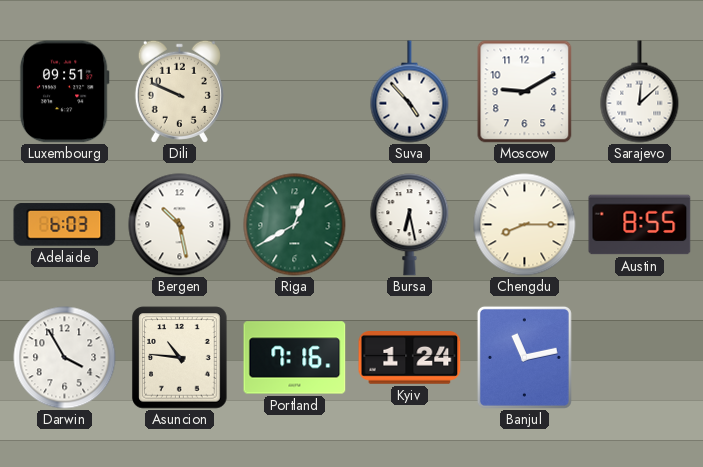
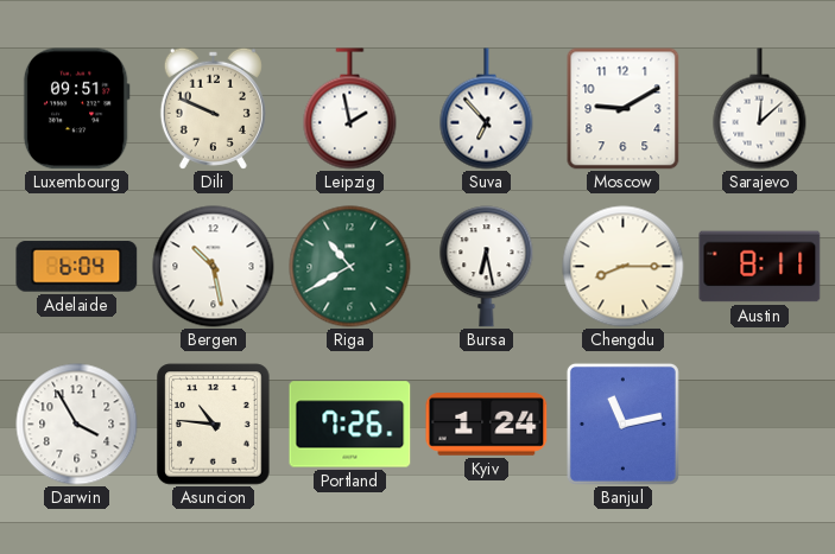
Leipzig: none -> 1:58
Suva: 4:53 -> 6:53
Adelaide: 6:03 -> 6:04
Riga: 12:40 -> 10:40
Austin: 8:55 -> 8:11
Portland: 7:16 -> 7:26
